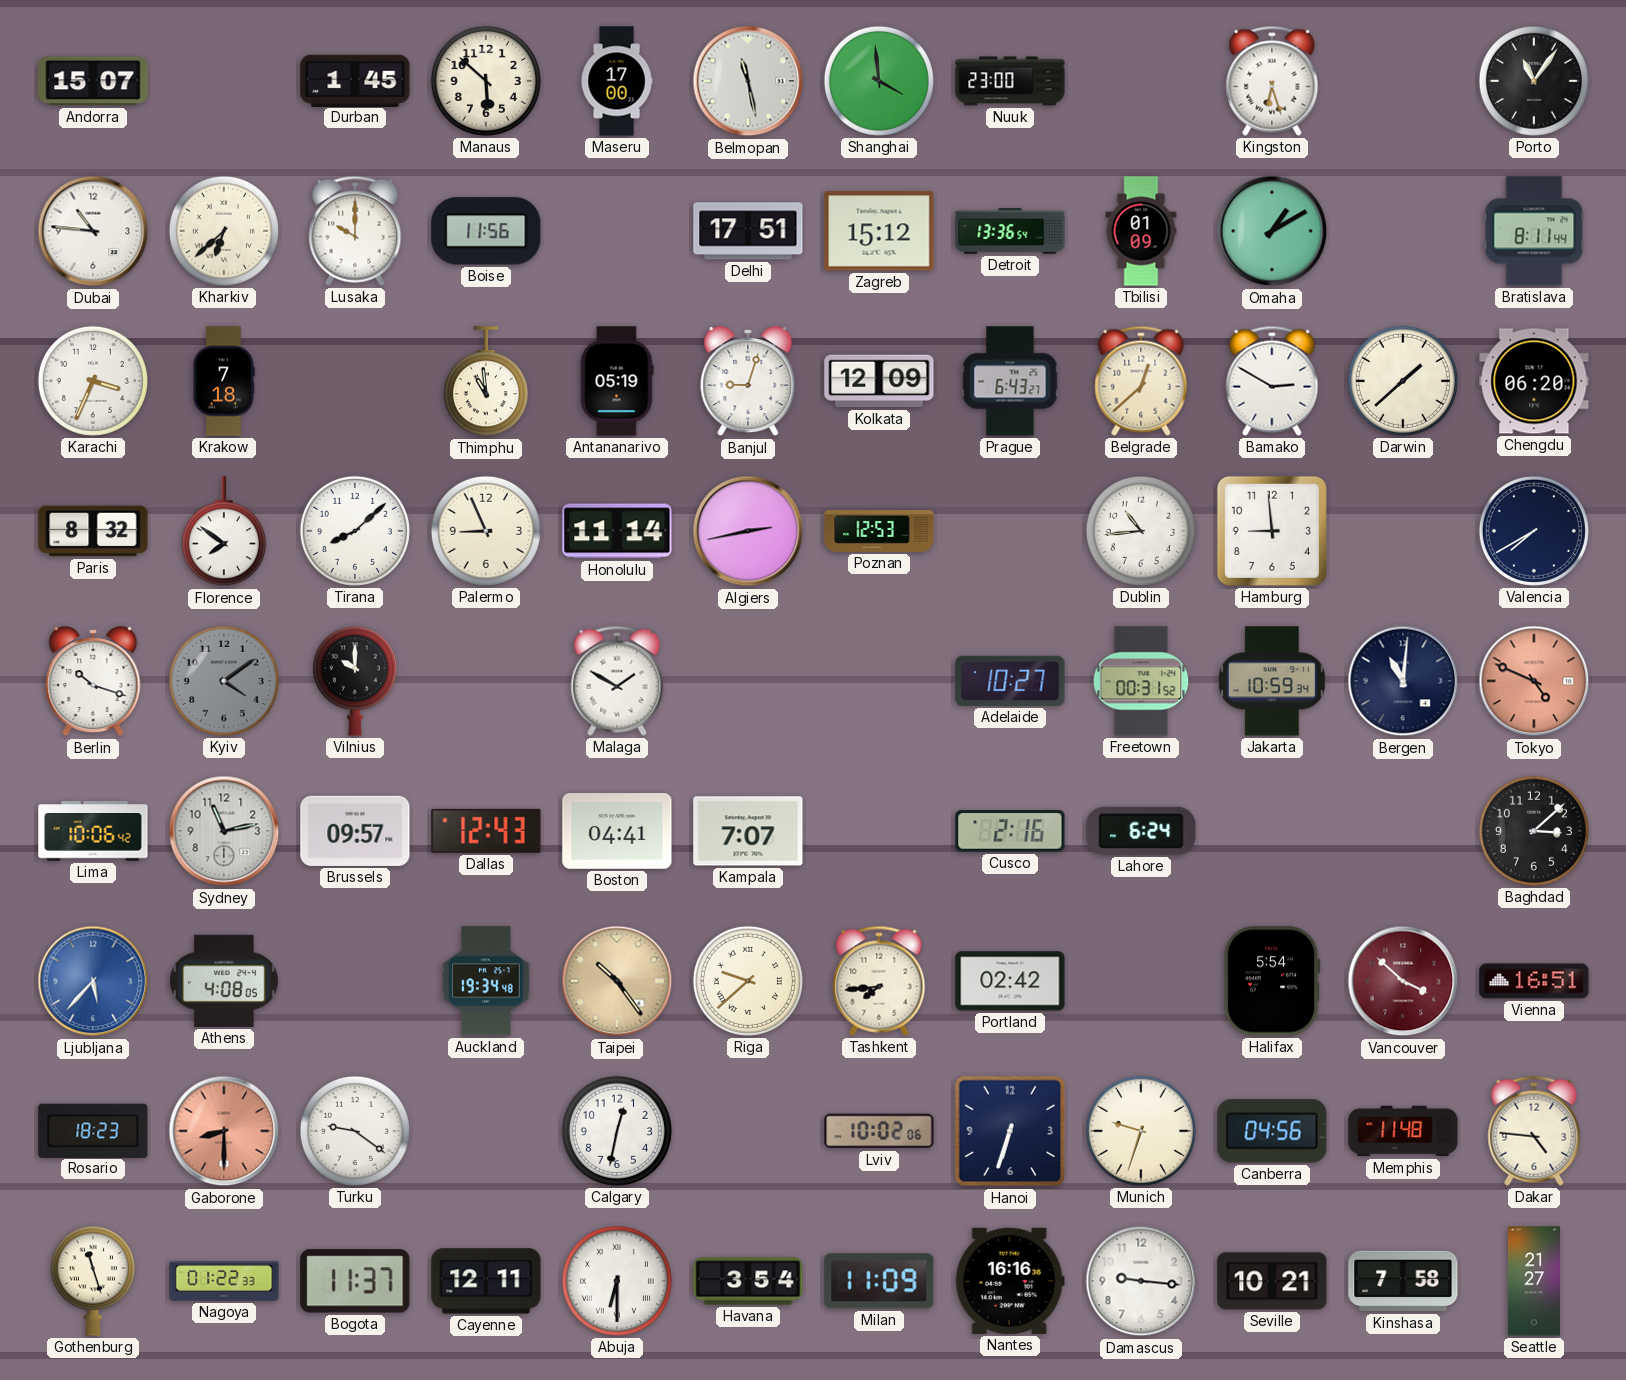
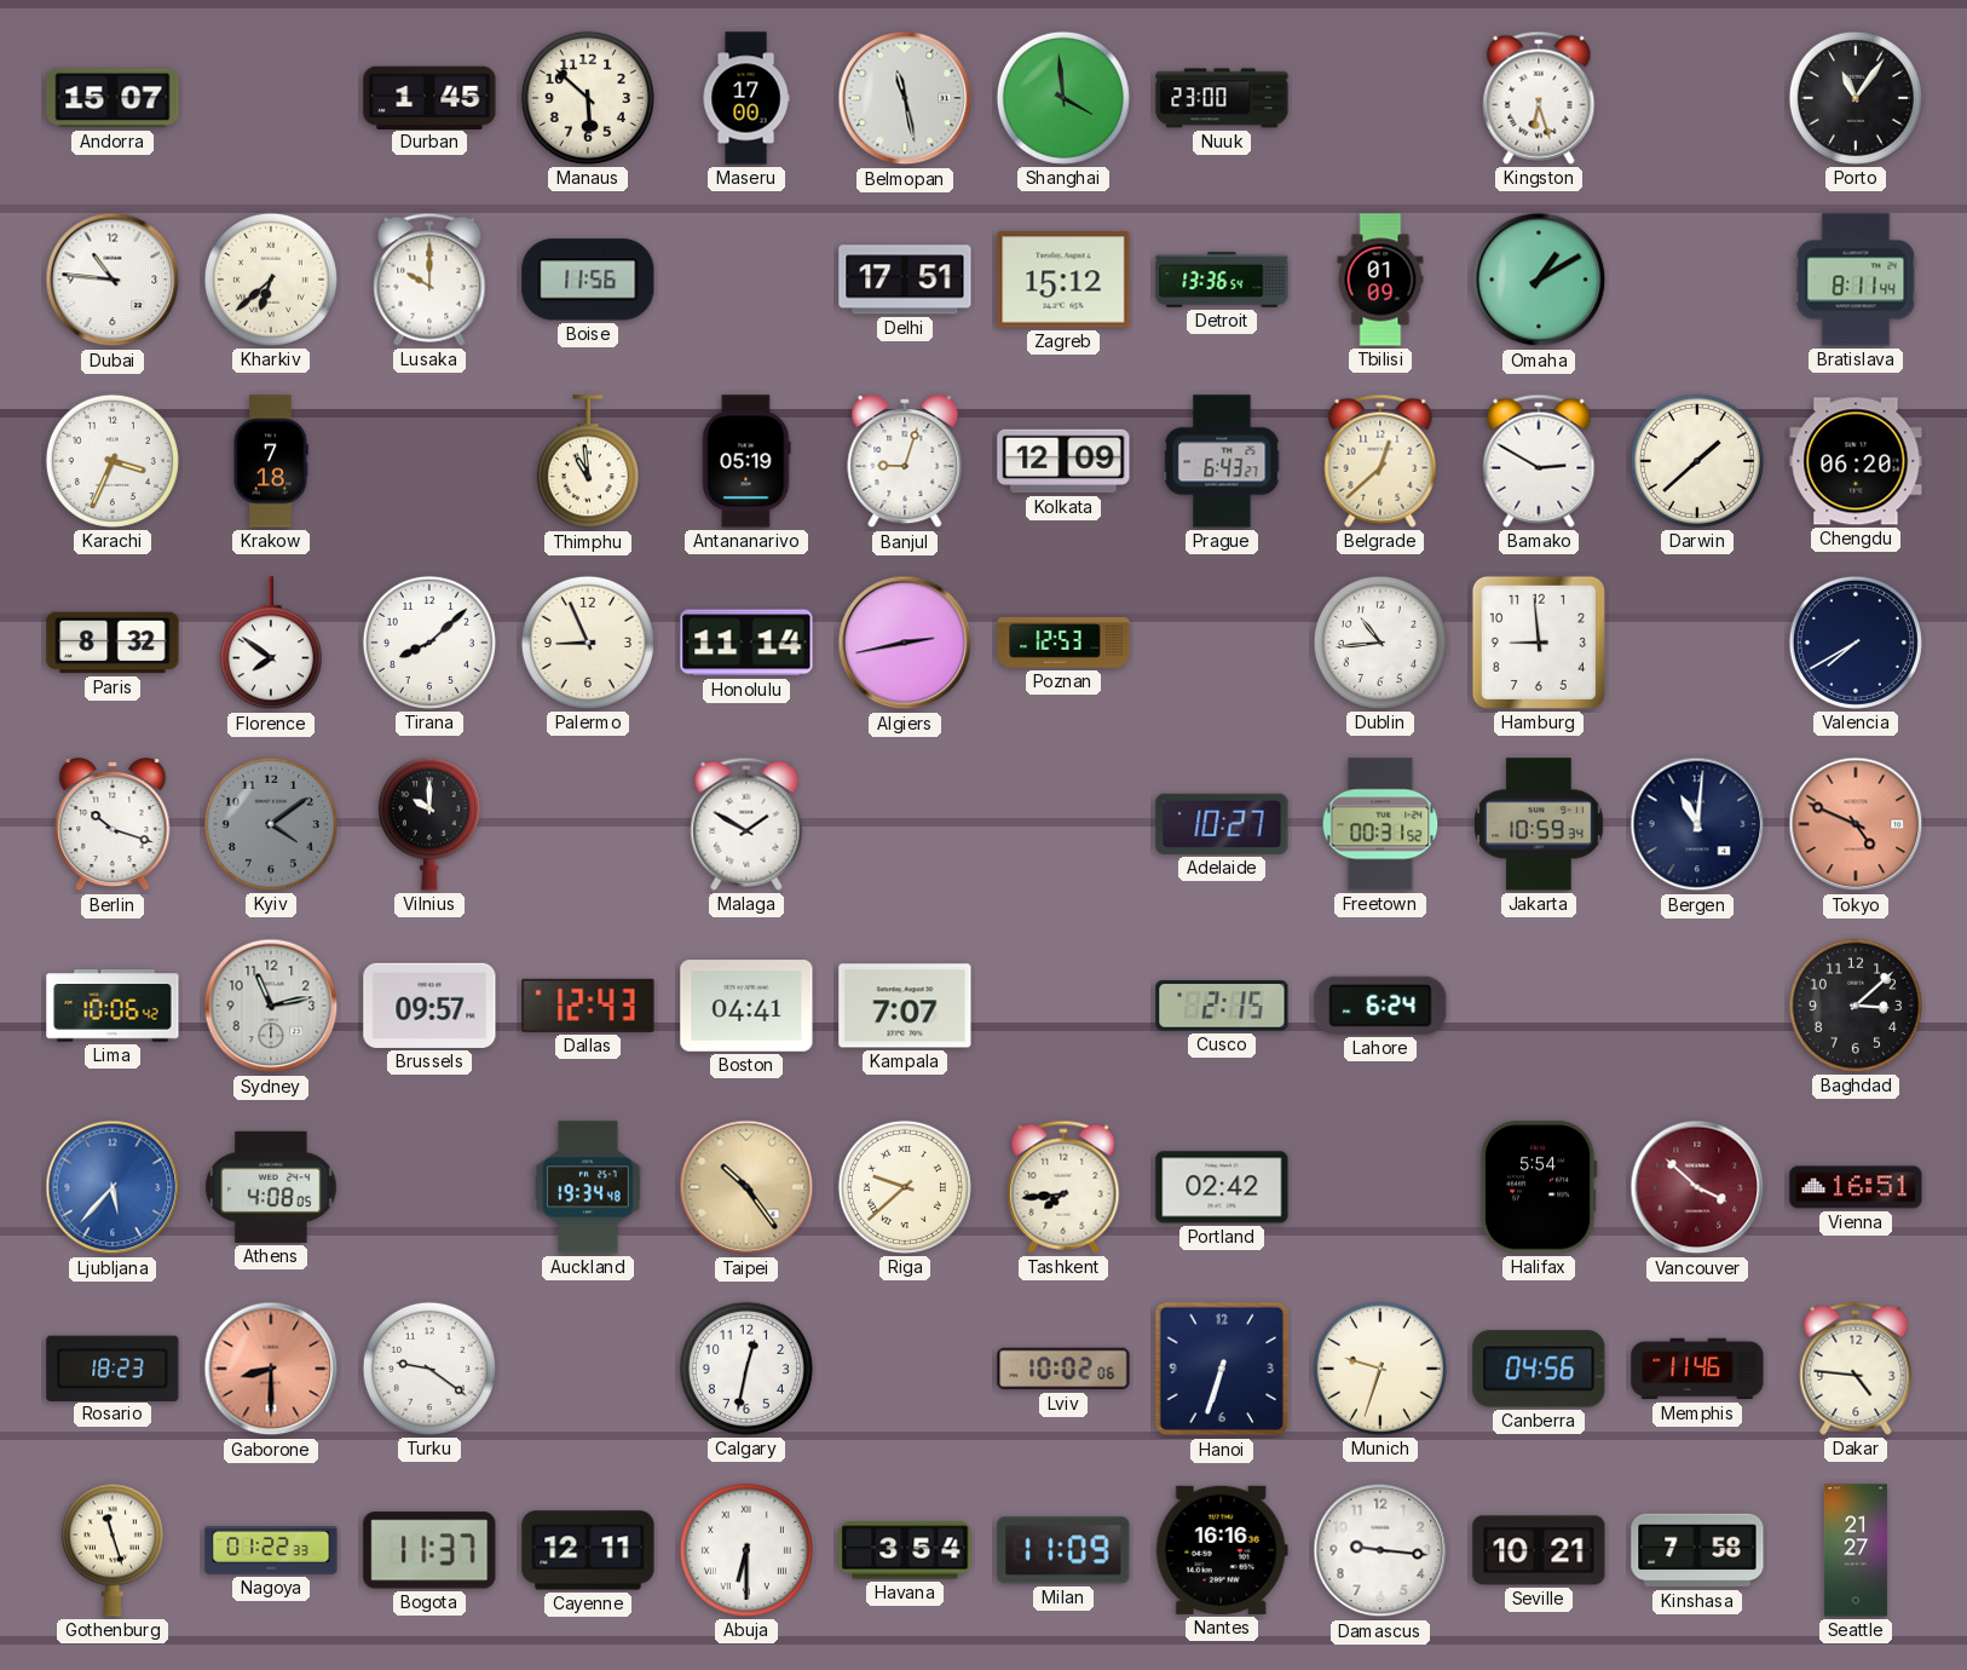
Cusco: 2:16 -> 2:15
Memphis: 11:48 -> 11:46
